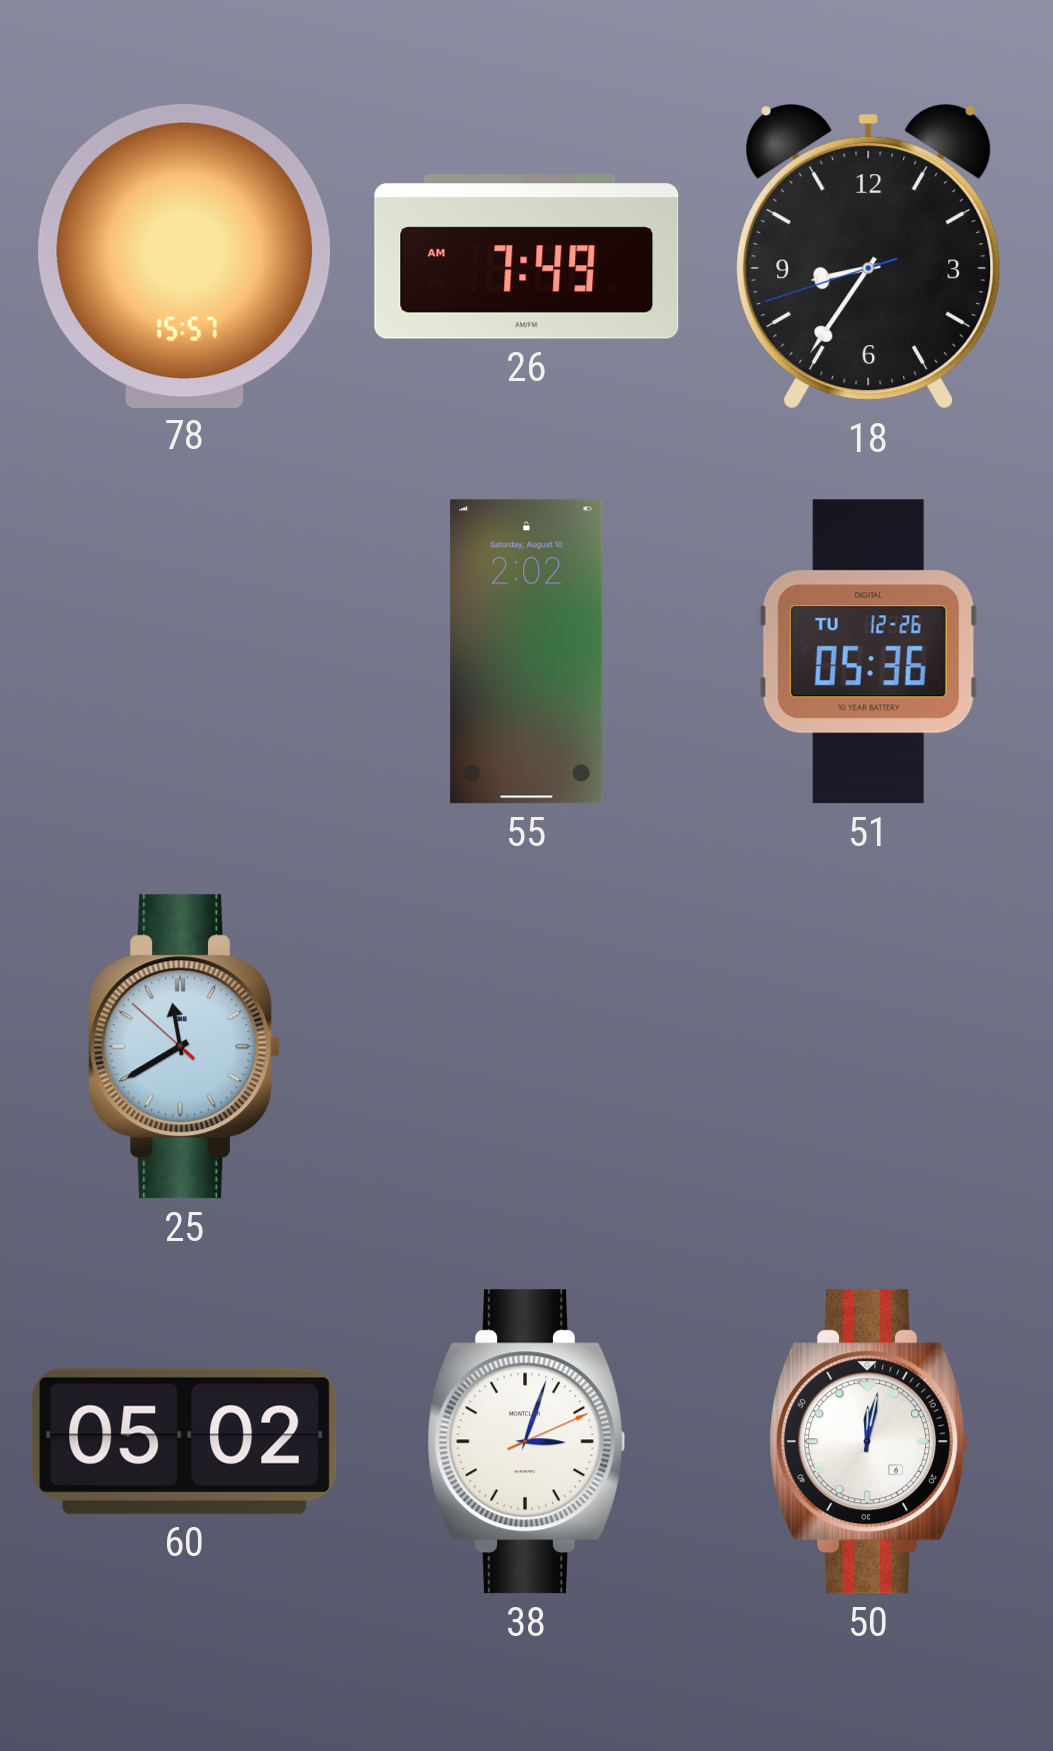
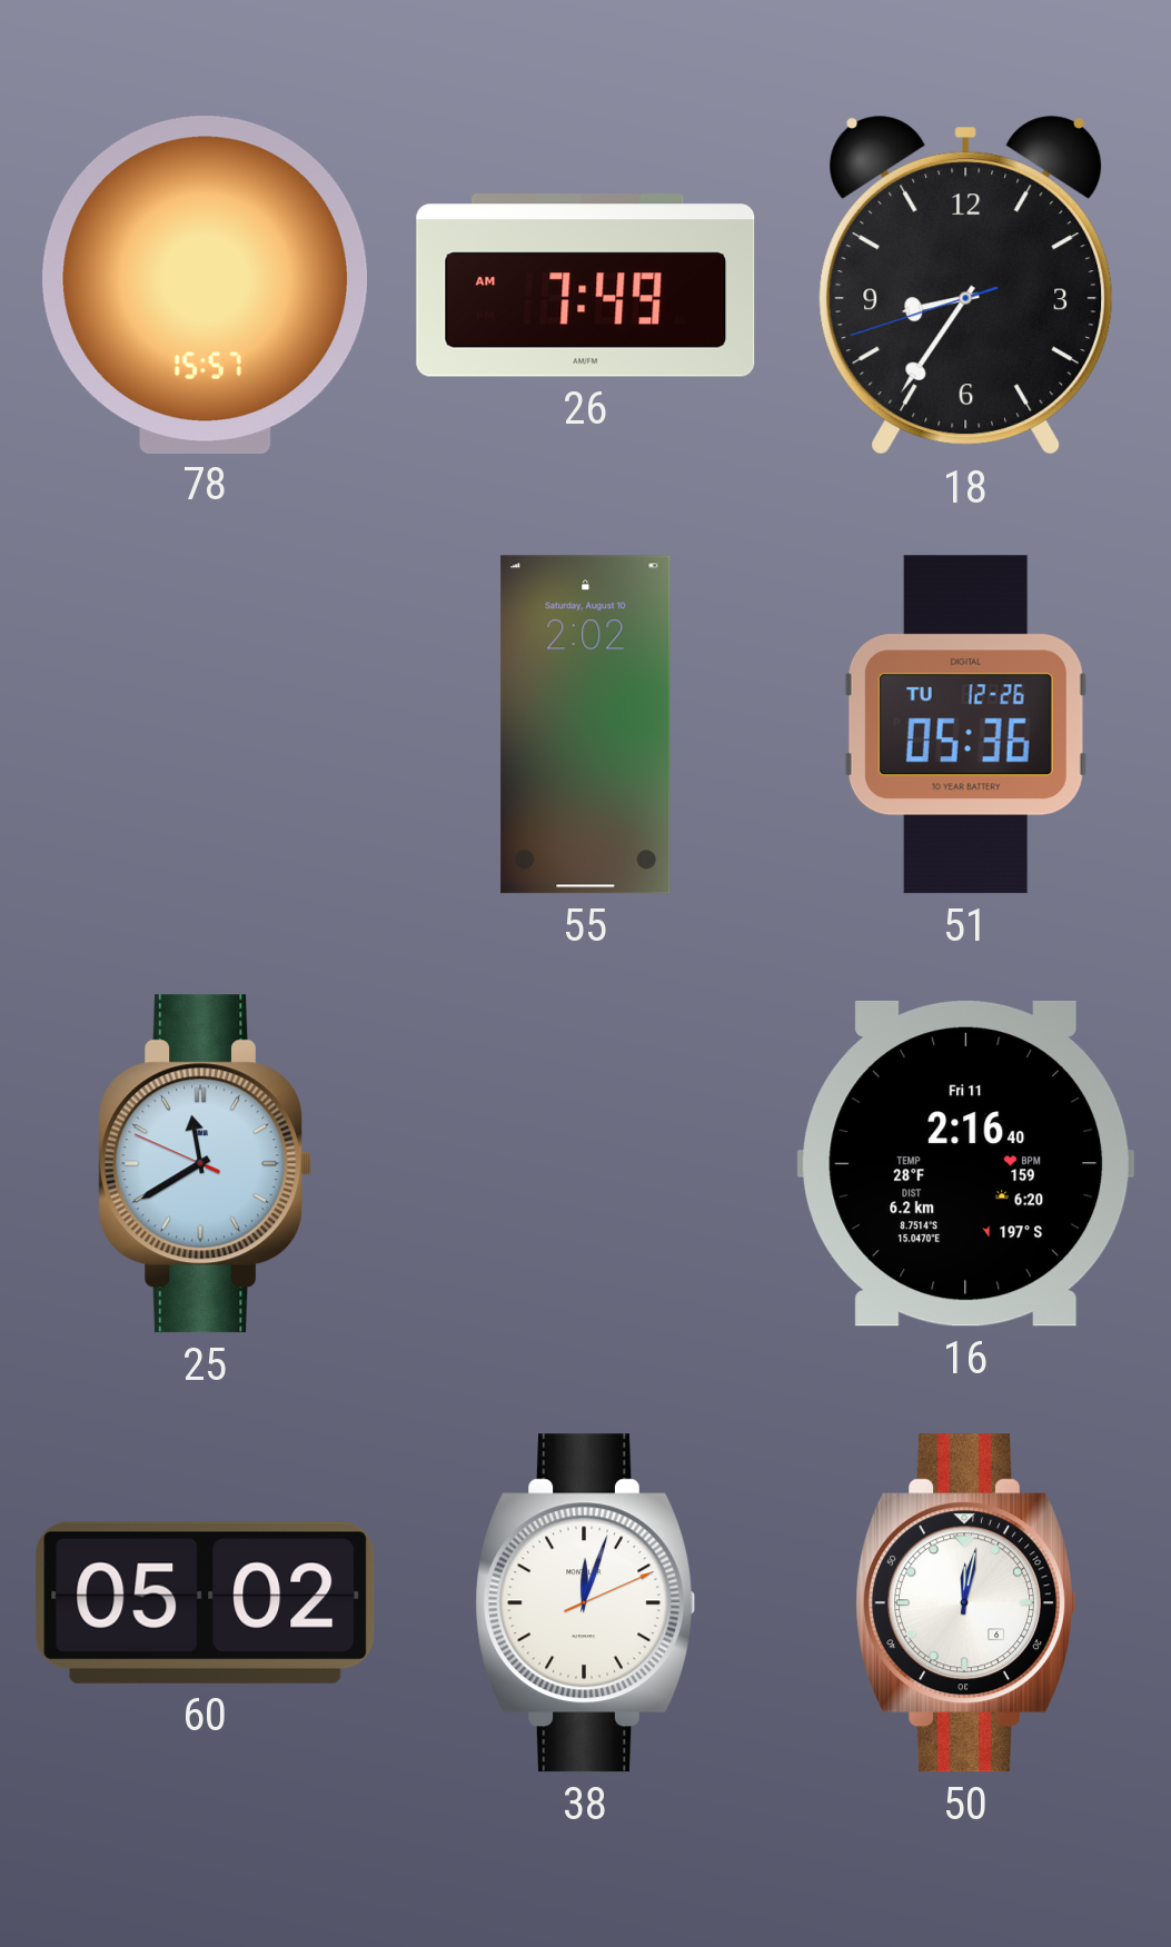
25: 11:39:52 -> 11:39:49
16: none -> 2:16
38: 3:03 -> 12:03
